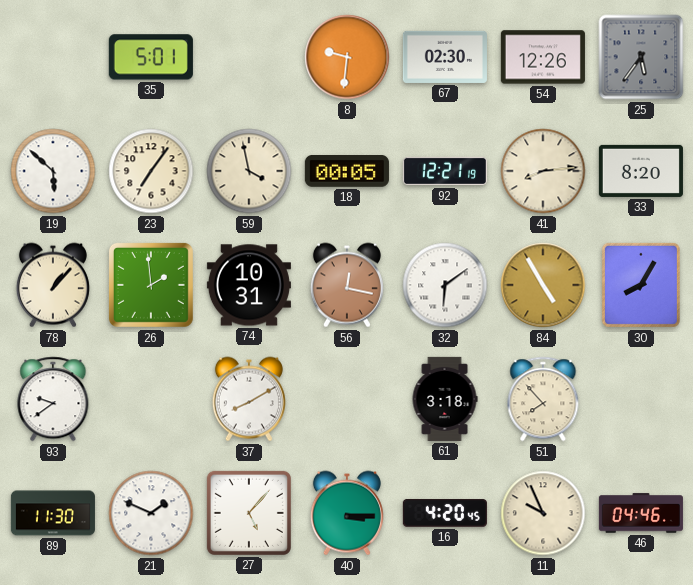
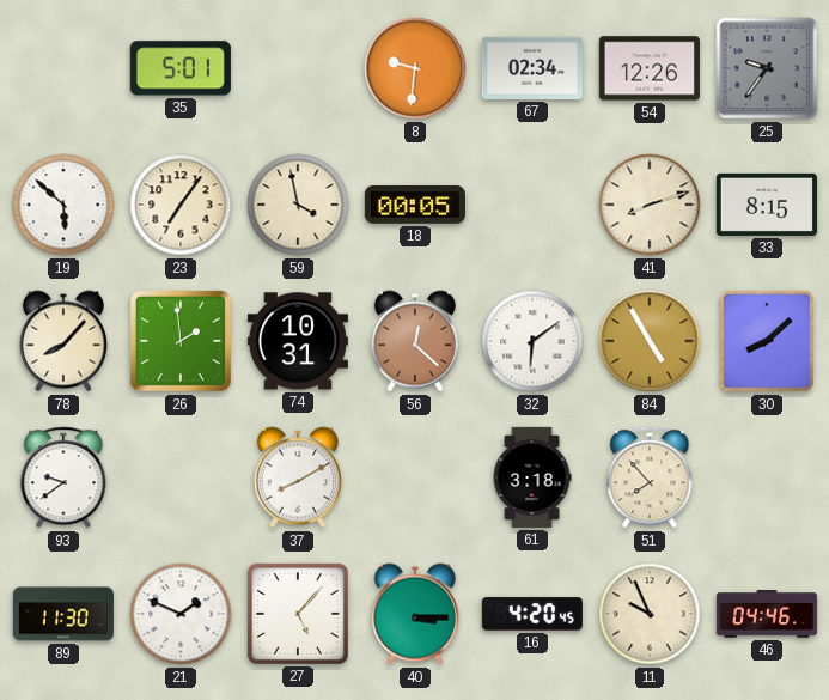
67: 02:30 -> 02:34
25: 5:36 -> 9:36
92: 12:21 -> none
41: 8:14 -> 8:12
33: 8:20 -> 8:15
78: 1:07 -> 8:07
56: 12:17 -> 12:22
30: 8:05 -> 8:08
